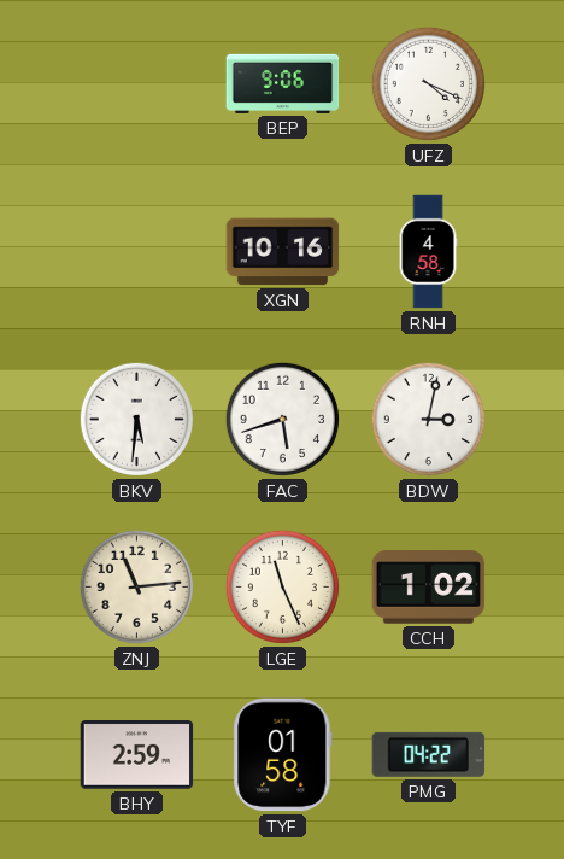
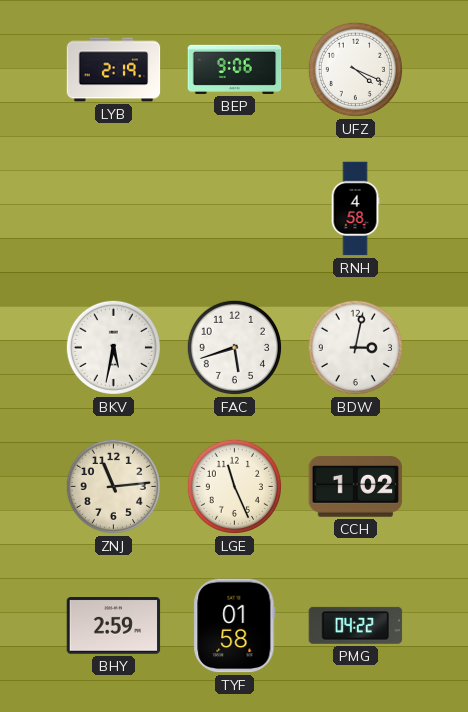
LYB: none -> 2:19
XGN: 10:16 -> none
BKV: 5:31 -> 5:32
